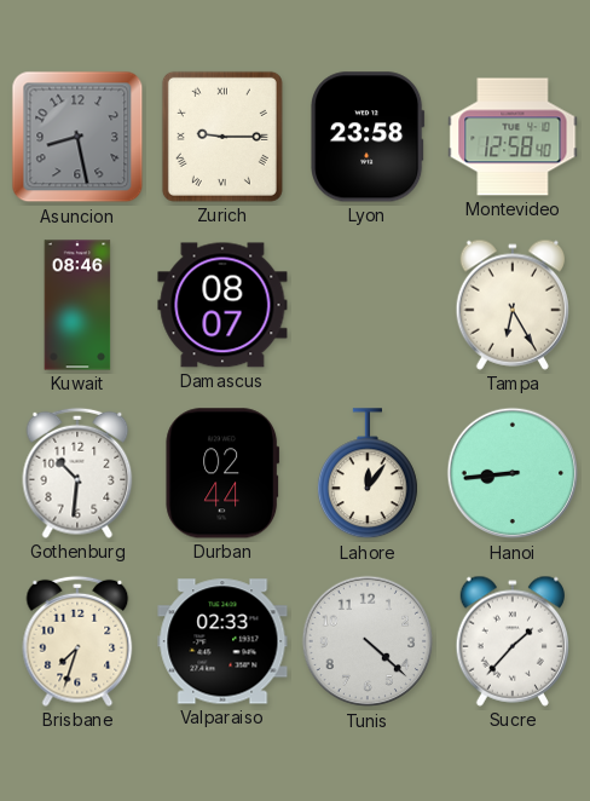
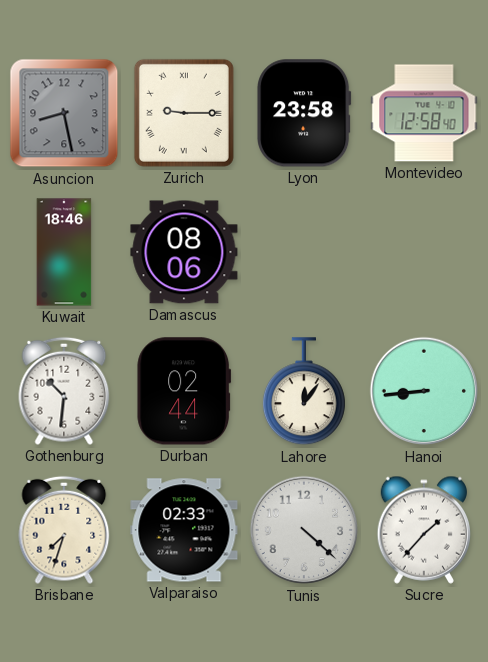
Kuwait: 08:46 -> 18:46
Damascus: 08:07 -> 08:06
Tampa: 6:25 -> none
